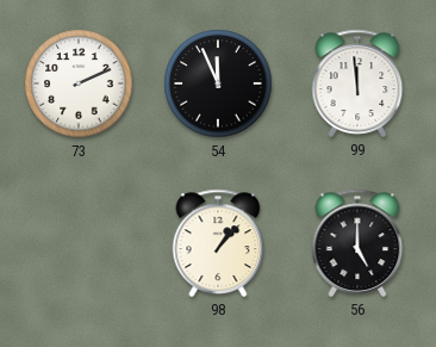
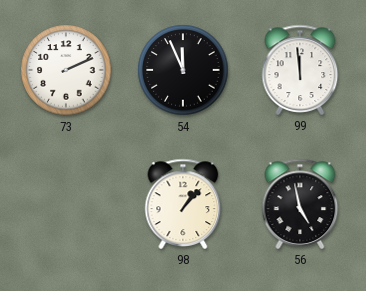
56: 5:00 -> 4:58
